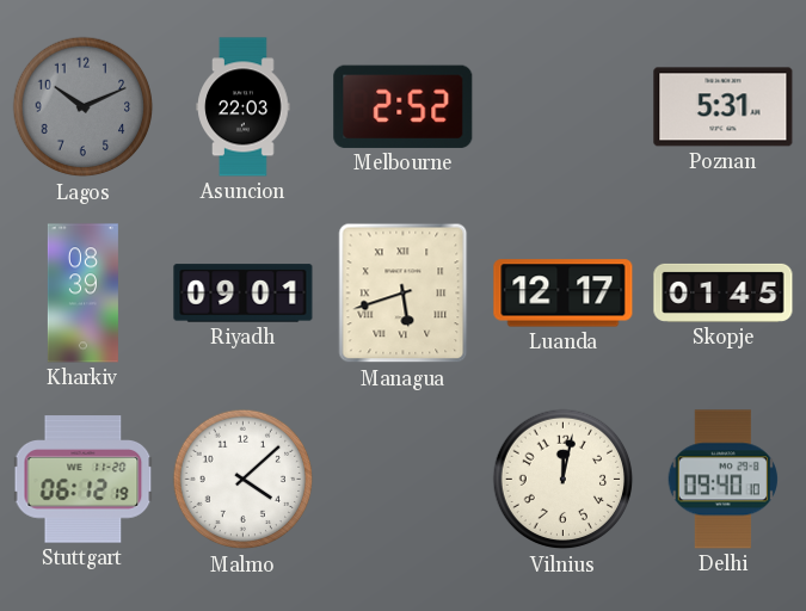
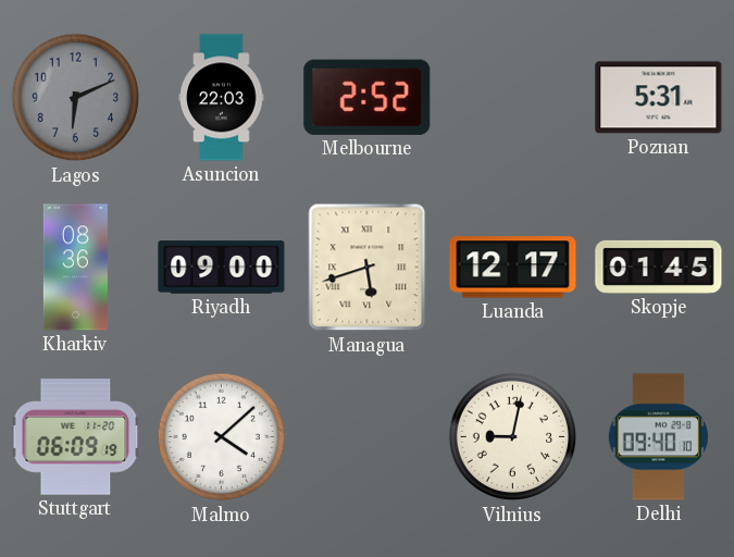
Lagos: 10:11 -> 6:11
Kharkiv: 08:39 -> 08:36
Riyadh: 09:01 -> 09:00
Stuttgart: 06:12 -> 06:09
Vilnius: 12:02 -> 9:02
